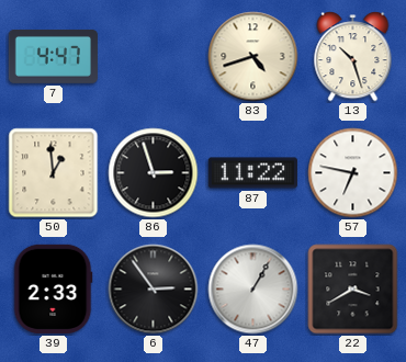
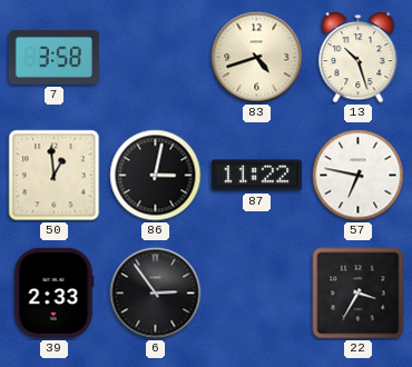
7: 4:47 -> 3:58
86: 2:57 -> 3:02
47: 1:05 -> none
22: 3:40 -> 3:35
